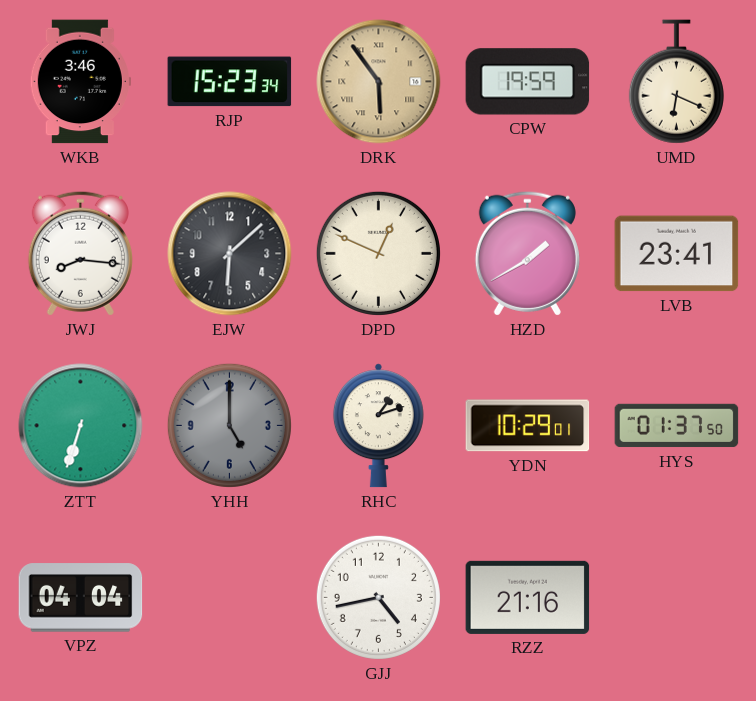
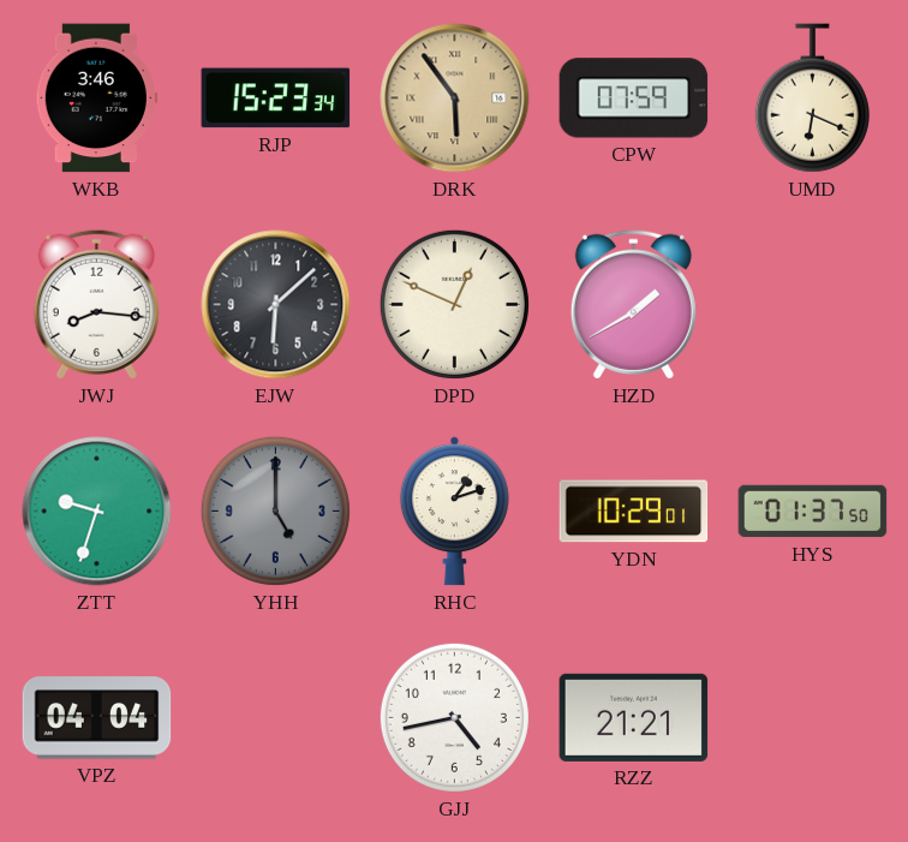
CPW: 19:59 -> 07:59
LVB: 23:41 -> none
ZTT: 6:33 -> 9:33
RZZ: 21:16 -> 21:21
